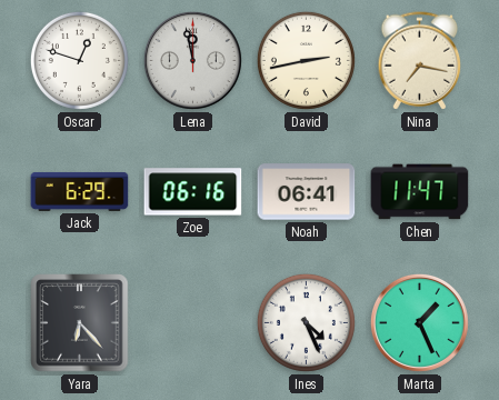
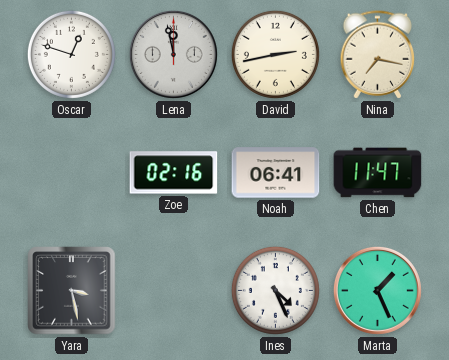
Jack: 6:29 -> none
Zoe: 06:16 -> 02:16
Yara: 6:23 -> 3:28
